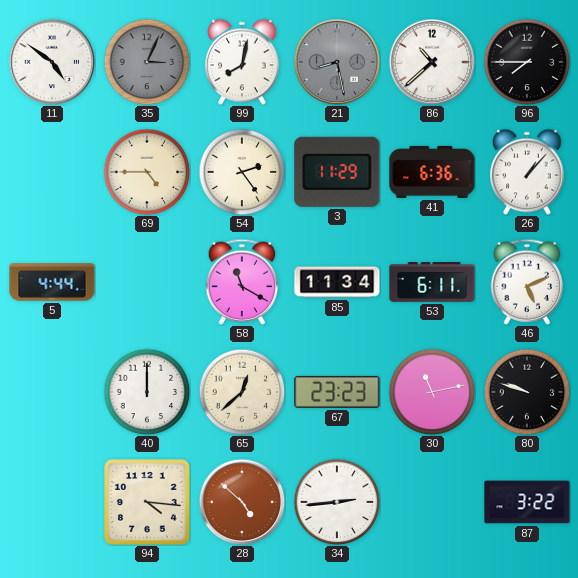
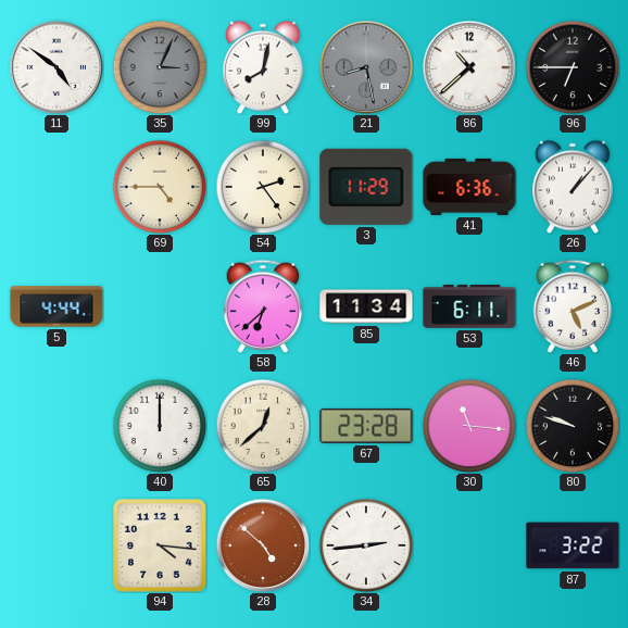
96: 7:45 -> 6:45
58: 11:20 -> 6:38
67: 23:23 -> 23:28
30: 11:13 -> 11:16
